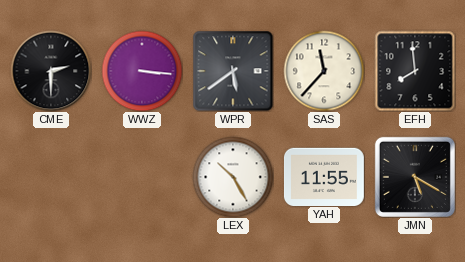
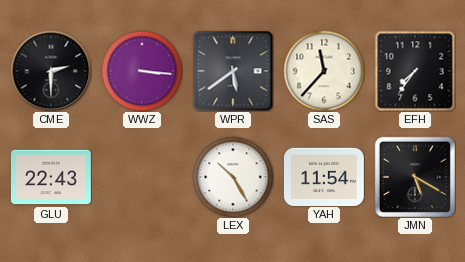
EFH: 7:59 -> 7:36
GLU: none -> 22:43
YAH: 11:55 -> 11:54
